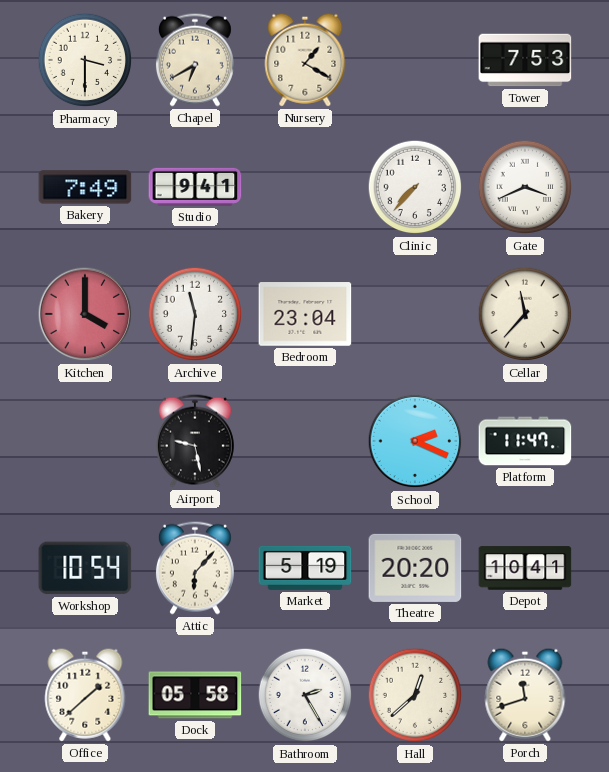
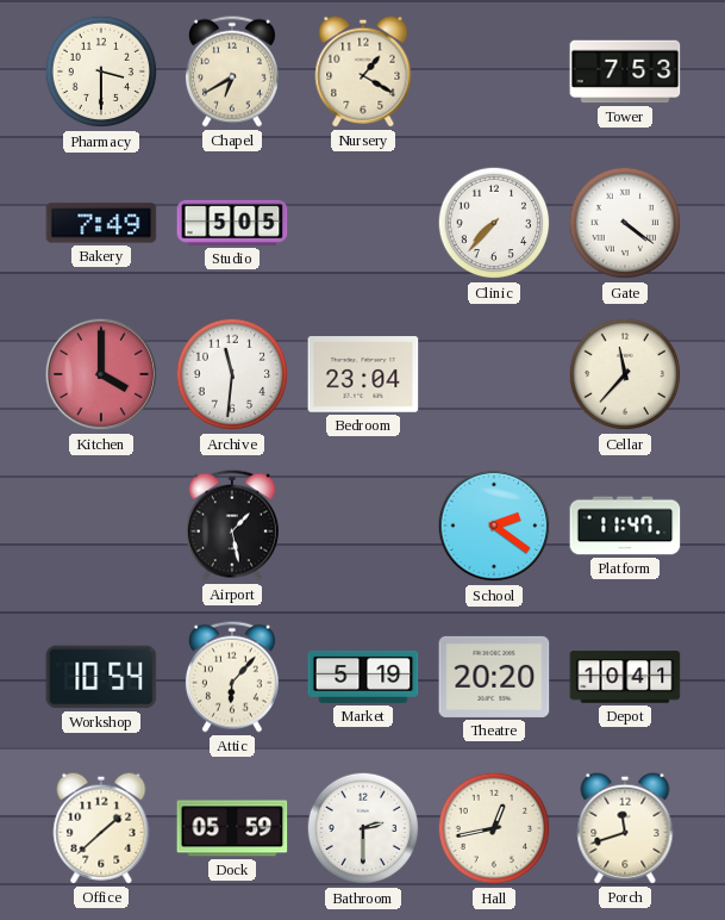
Studio: 9:41 -> 5:05
Gate: 3:41 -> 4:21
Airport: 9:28 -> 1:28
School: 2:19 -> 2:21
Dock: 05:58 -> 05:59
Bathroom: 2:25 -> 2:30
Hall: 12:38 -> 12:43
